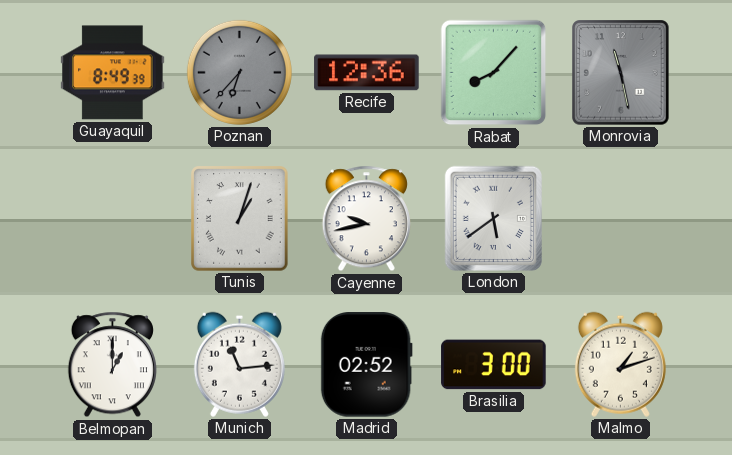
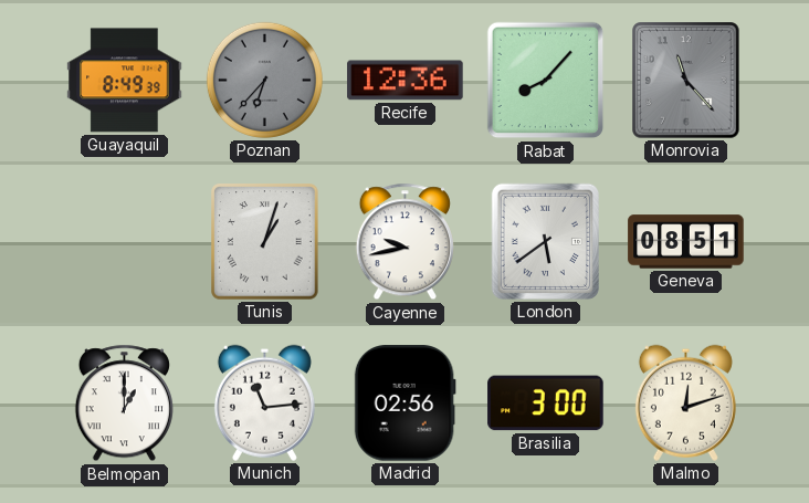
Monrovia: 11:28 -> 11:23
Geneva: none -> 08:51
Madrid: 02:52 -> 02:56
Malmo: 1:12 -> 12:12
